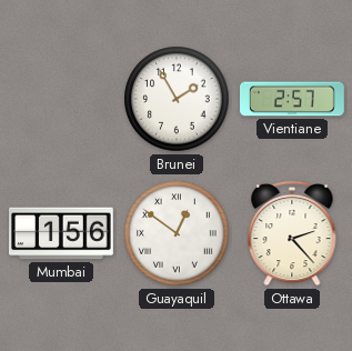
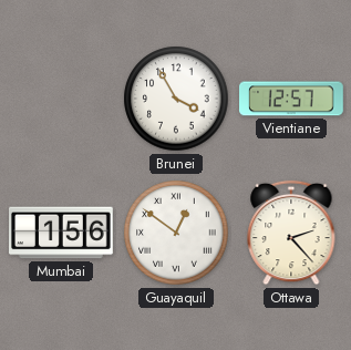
Brunei: 1:55 -> 3:55
Vientiane: 2:57 -> 12:57
